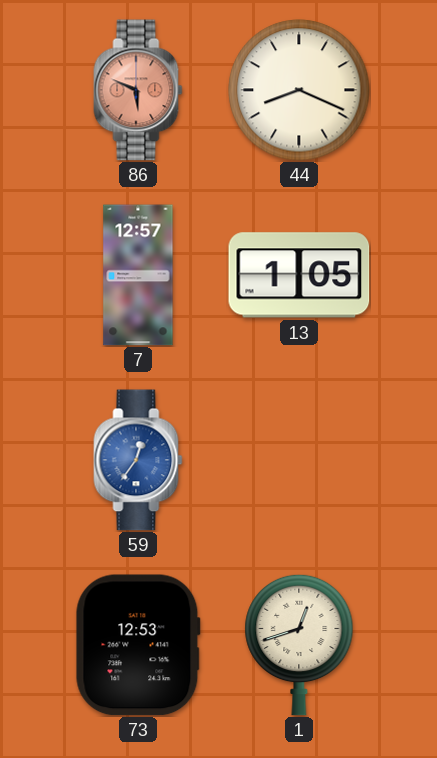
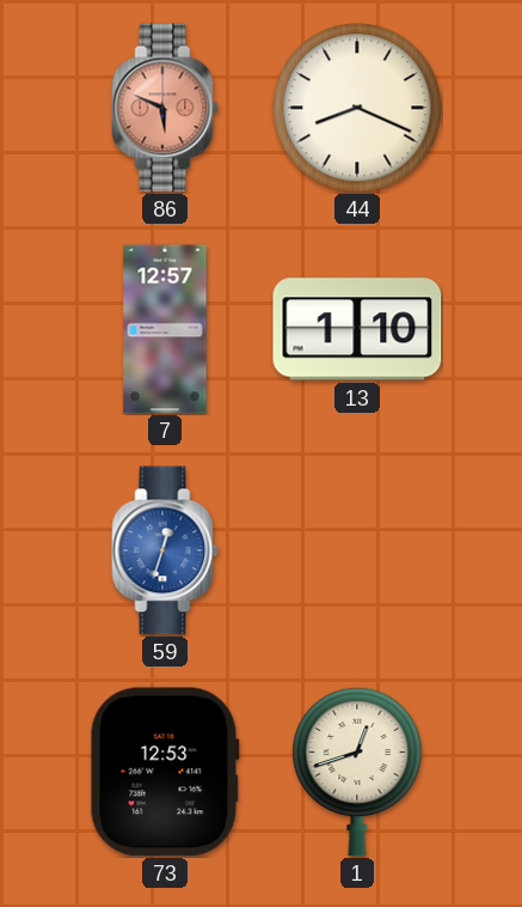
13: 1:05 -> 1:10
59: 12:36 -> 12:33
